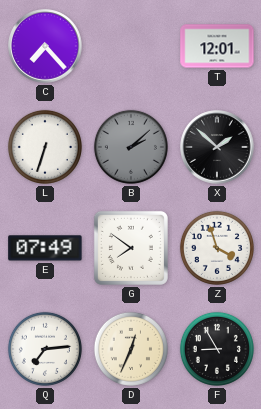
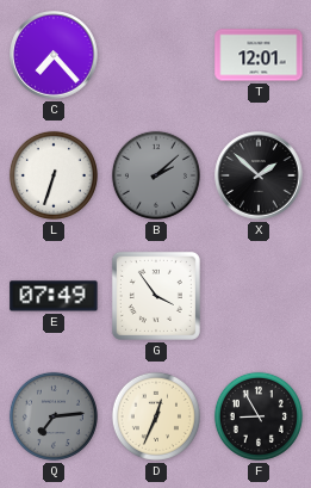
G: 7:51 -> 3:54
Z: 3:57 -> none
Q dial: white -> grey
